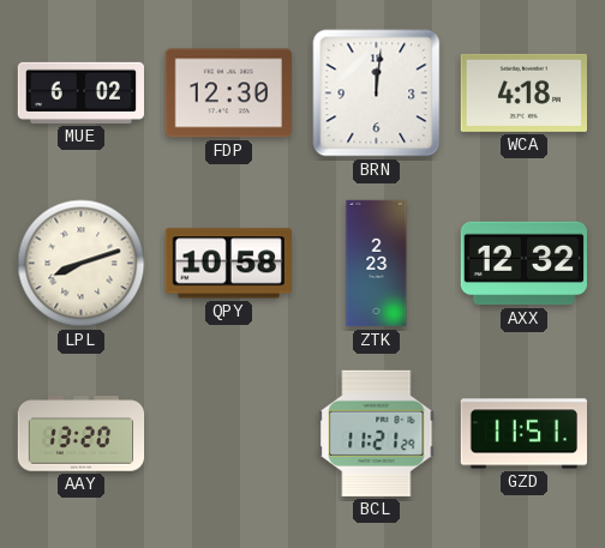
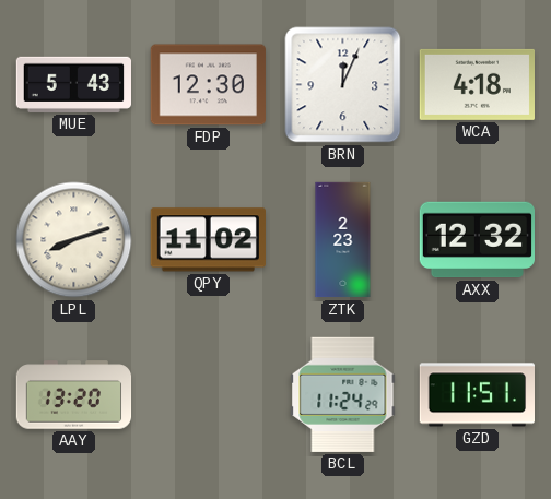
MUE: 6:02 -> 5:43
BRN: 12:01 -> 12:04
QPY: 10:58 -> 11:02
BCL: 11:21 -> 11:24
